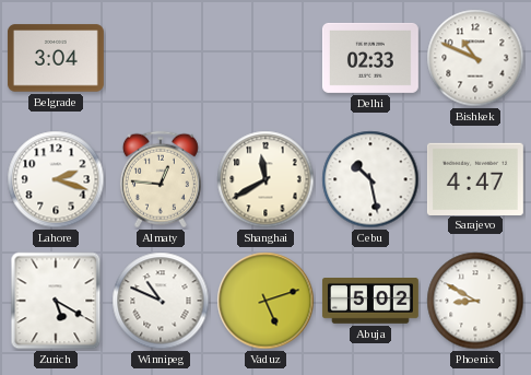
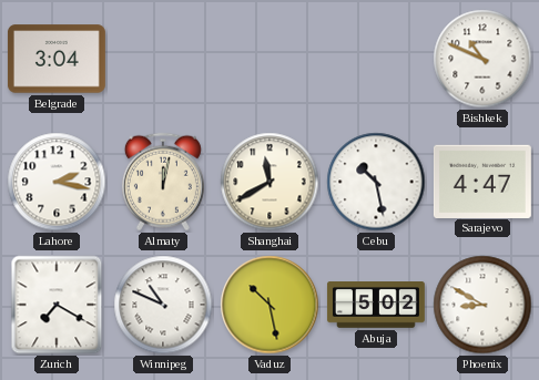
Delhi: 02:33 -> none
Lahore: 2:18 -> 2:17
Almaty: 12:46 -> 12:02
Zurich: 5:20 -> 7:20
Vaduz: 5:12 -> 10:28
